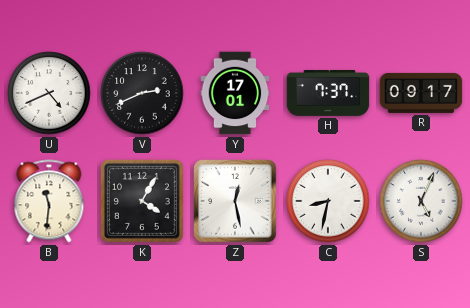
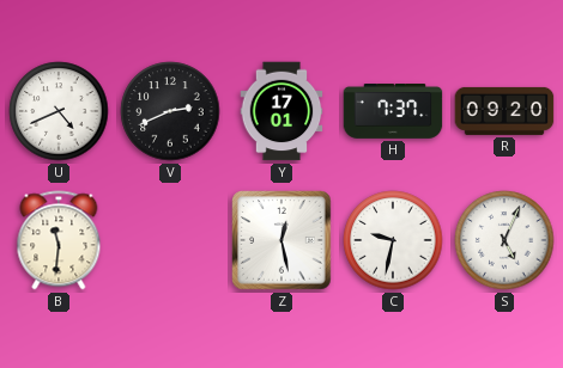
R: 09:17 -> 09:20
K: 4:05 -> none
C: 8:32 -> 9:32
